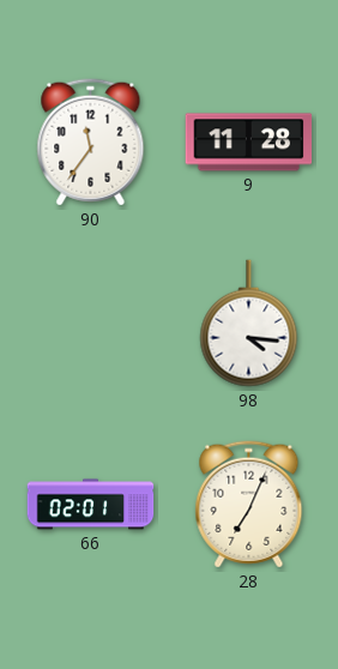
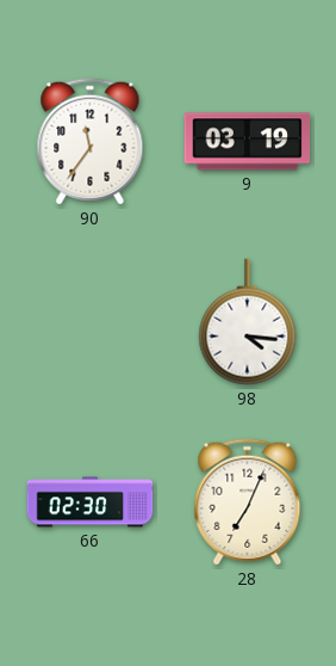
9: 11:28 -> 03:19
66: 02:01 -> 02:30
